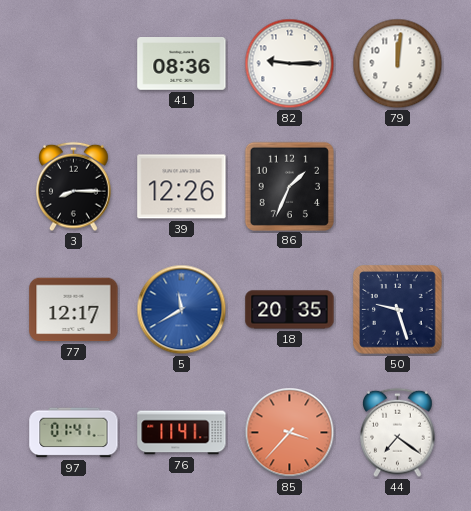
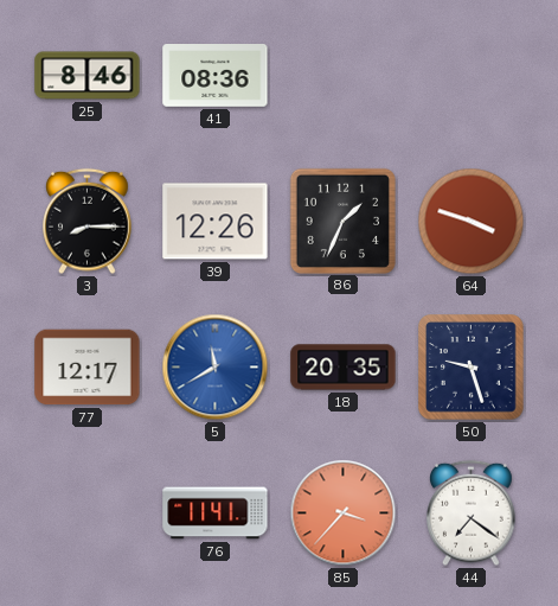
25: none -> 8:46
82: 9:15 -> none
79: 12:01 -> none
64: none -> 3:48
97: 01:41 -> none
